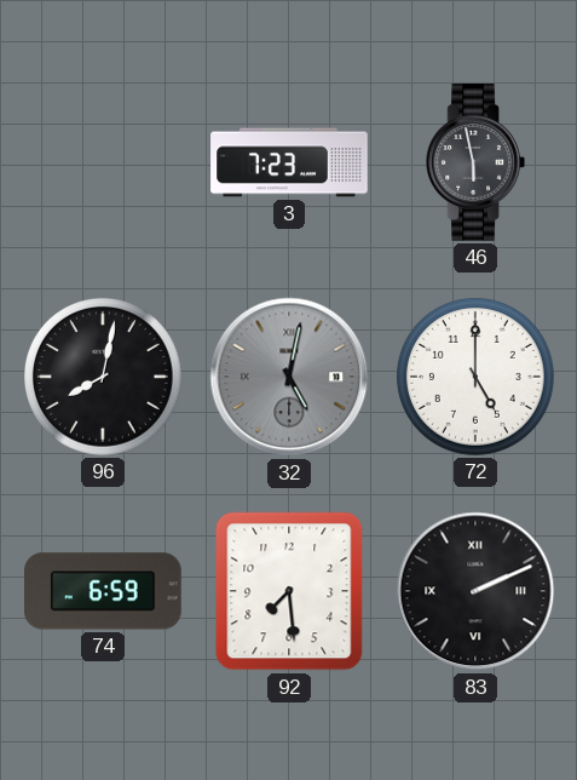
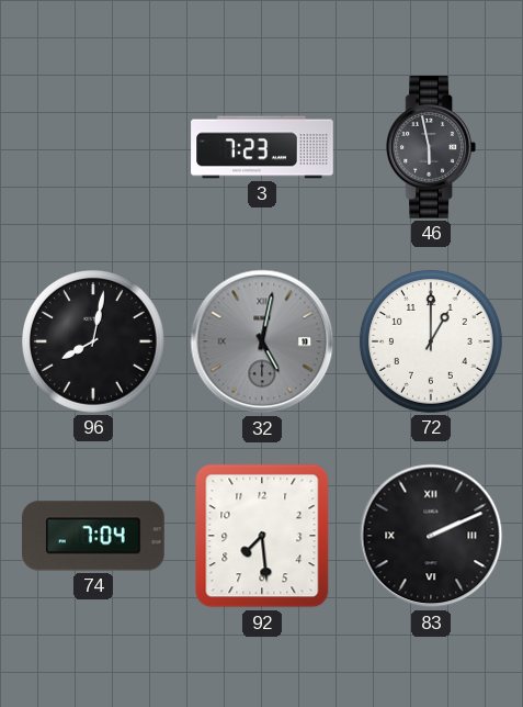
72: 5:00 -> 1:00
74: 6:59 -> 7:04
